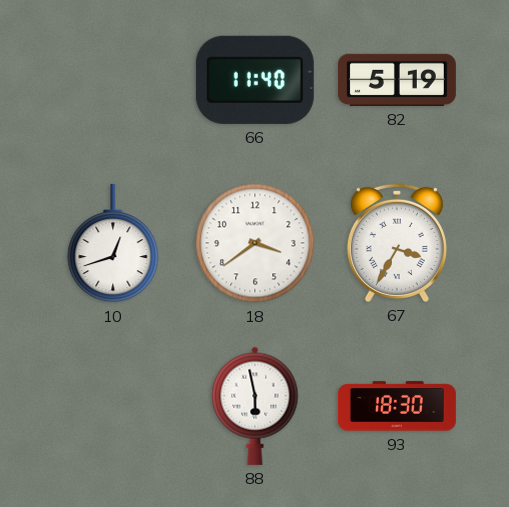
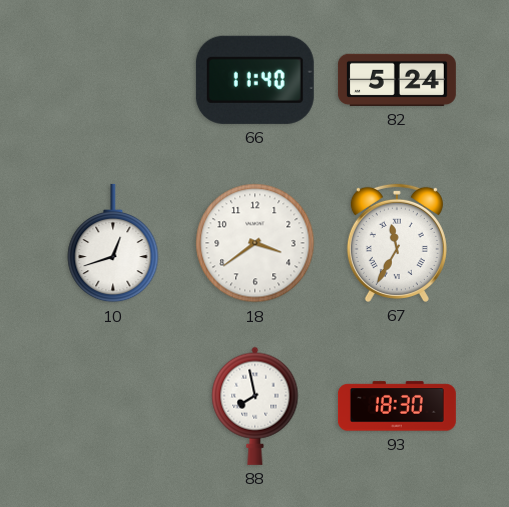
82: 5:19 -> 5:24
67: 3:35 -> 11:35
88: 5:58 -> 7:58
